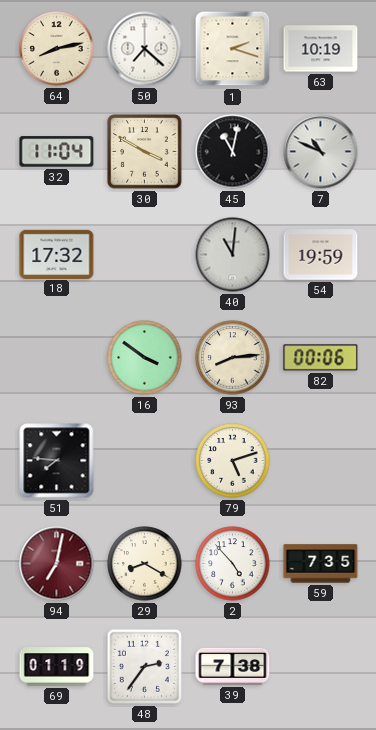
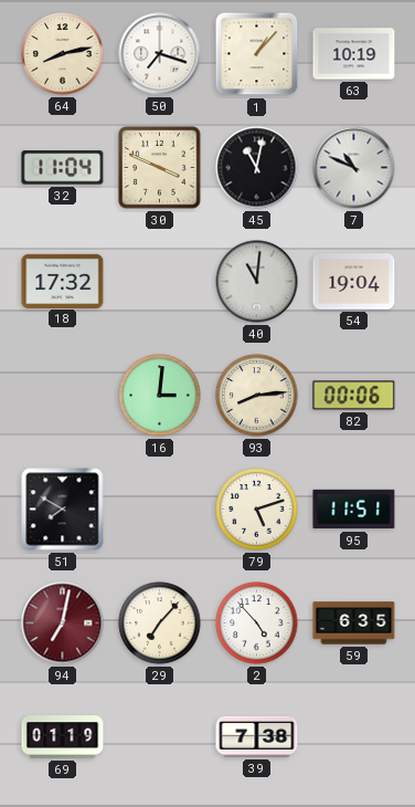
50: 7:22 -> 7:18
1: 2:18 -> 1:07
30: 3:50 -> 3:49
54: 19:59 -> 19:04
16: 3:51 -> 3:01
51: 7:46 -> 7:50
95: none -> 11:51
29: 8:20 -> 7:07
59: 7:35 -> 6:35
48: 2:36 -> none
